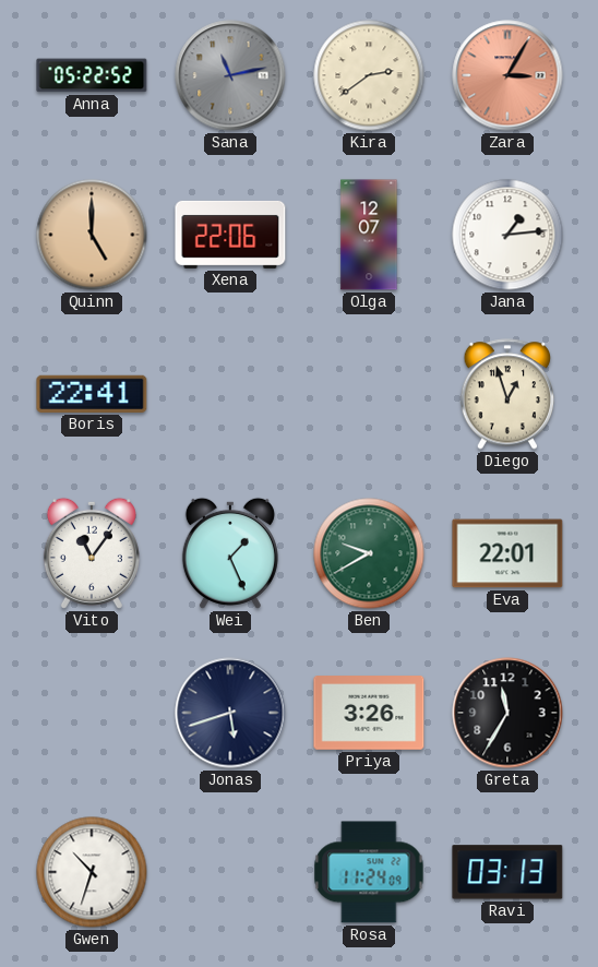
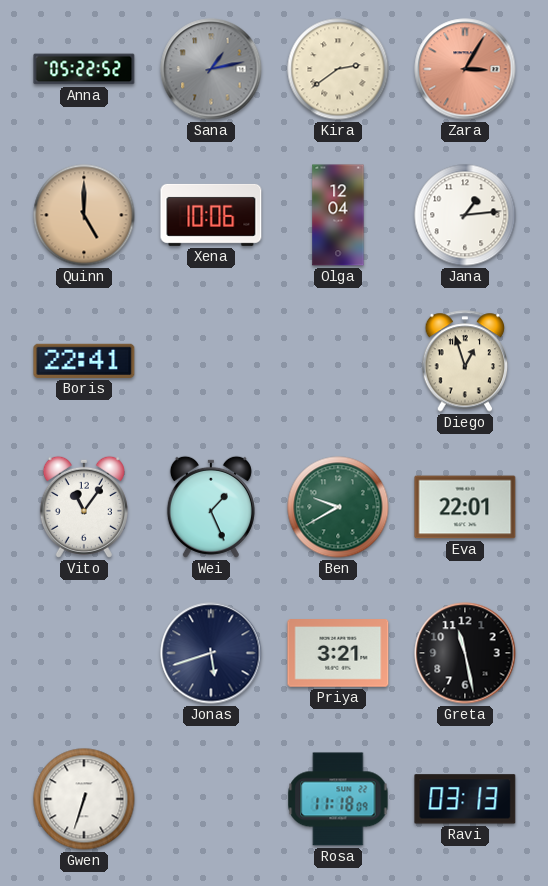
Sana: 11:13 -> 1:13
Xena: 22:06 -> 10:06
Olga: 12:07 -> 12:04
Priya: 3:26 -> 3:21
Greta: 11:35 -> 11:28
Gwen: 10:33 -> 6:33
Rosa: 11:24 -> 11:18
